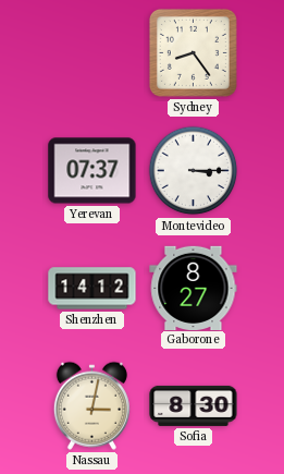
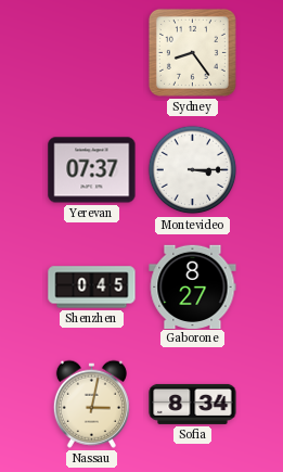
Shenzhen: 14:12 -> 0:45
Sofia: 8:30 -> 8:34
